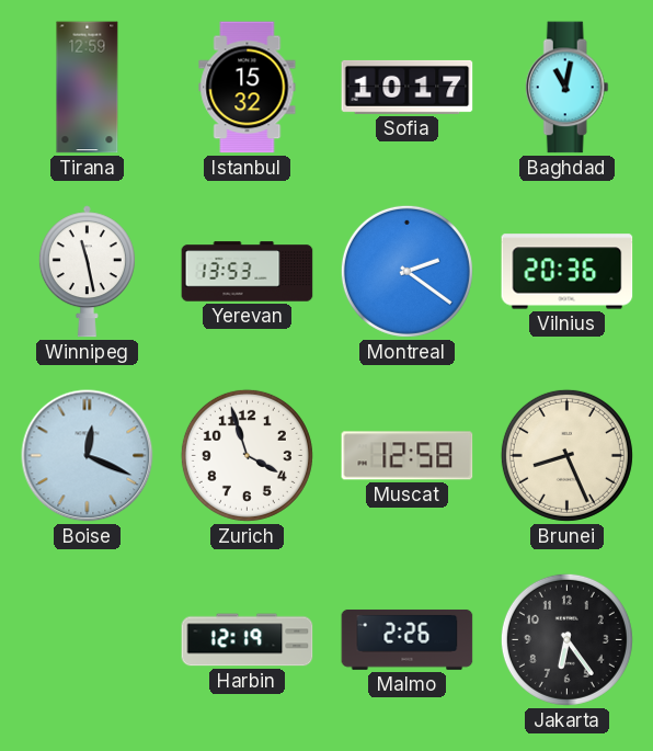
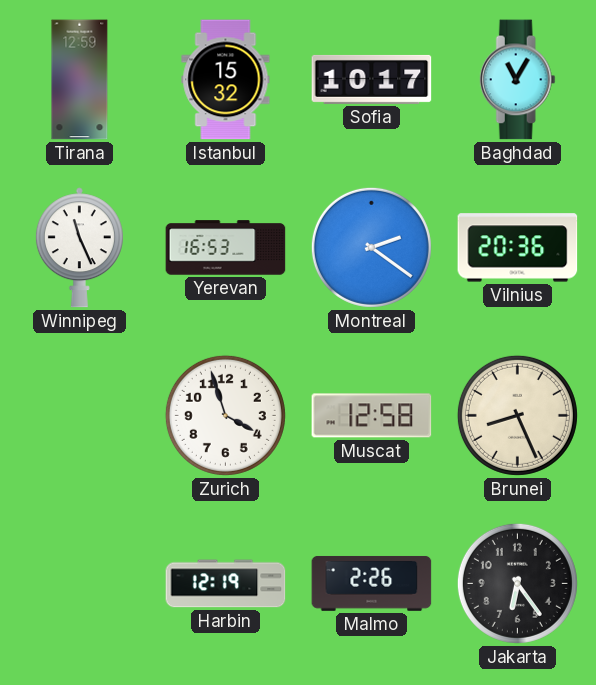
Baghdad: 11:02 -> 11:05
Winnipeg: 11:28 -> 11:26
Yerevan: 13:53 -> 16:53
Boise: 12:19 -> none
